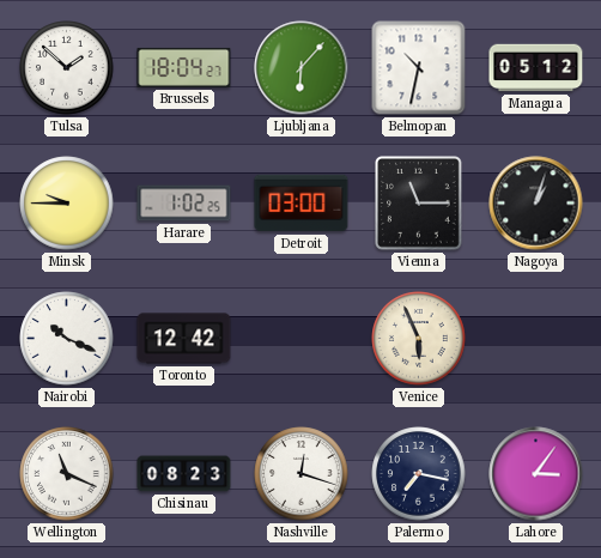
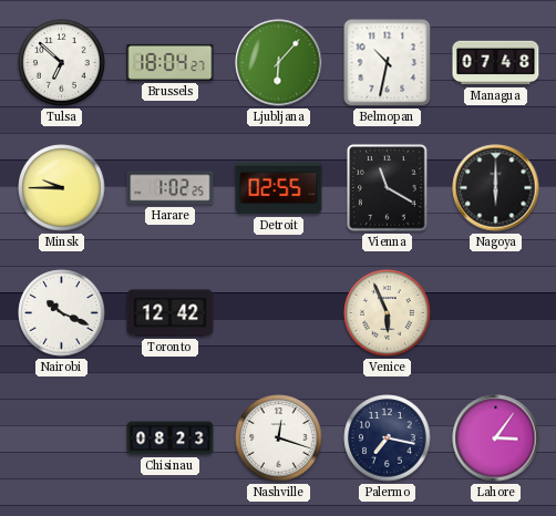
Tulsa: 1:52 -> 6:52
Managua: 05:12 -> 07:48
Detroit: 03:00 -> 02:55
Vienna: 11:15 -> 11:20
Nagoya: 1:03 -> 6:00
Wellington: 11:19 -> none
